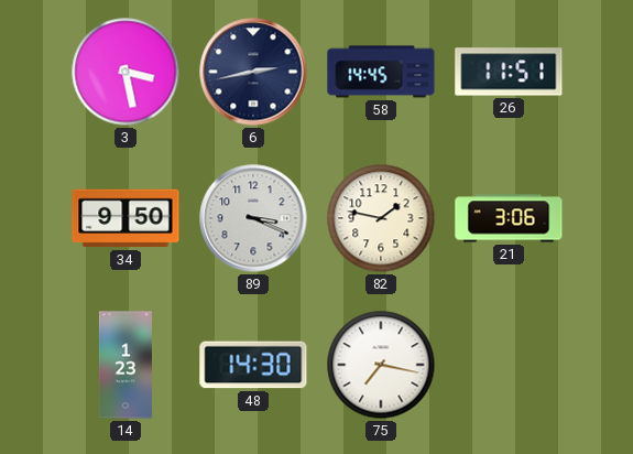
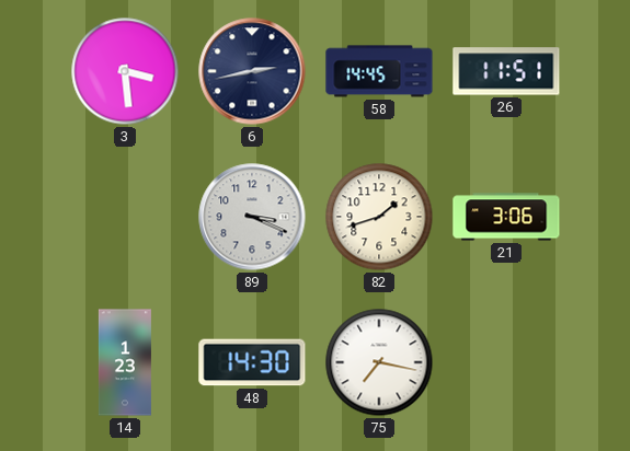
3: 3:28 -> 3:29
34: 9:50 -> none
82: 1:47 -> 1:42
